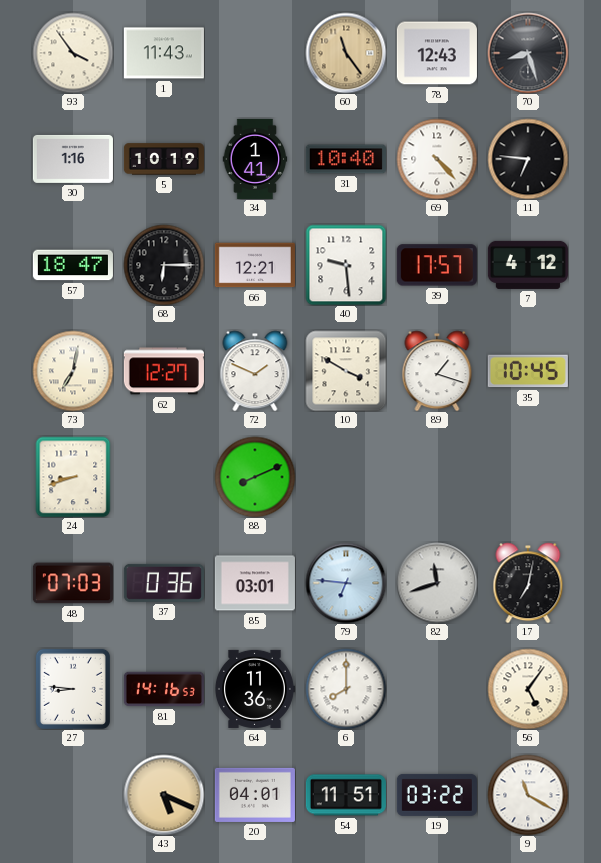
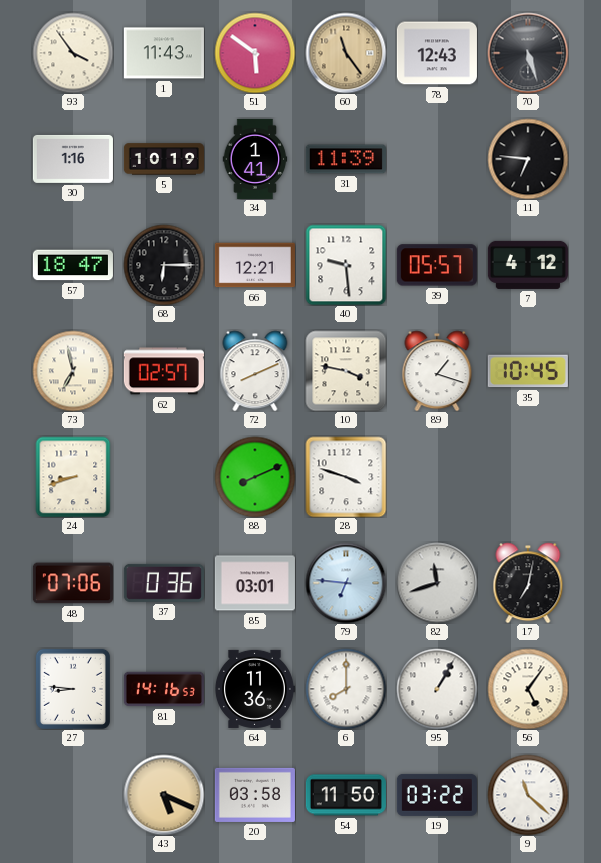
51: none -> 5:51
70: 8:27 -> 5:27
31: 10:40 -> 11:39
69: 4:23 -> none
39: 17:57 -> 05:57
73: 7:02 -> 6:58
62: 12:27 -> 02:57
72: 1:49 -> 8:11
10: 3:50 -> 3:47
28: none -> 3:48
48: 07:03 -> 07:06
95: none -> 1:05
20: 04:01 -> 03:58
54: 11:51 -> 11:50
9: 11:20 -> 11:22
